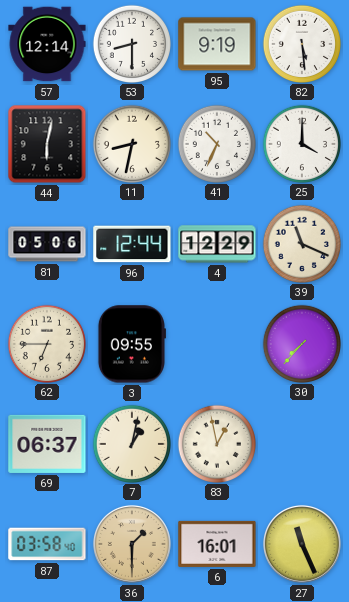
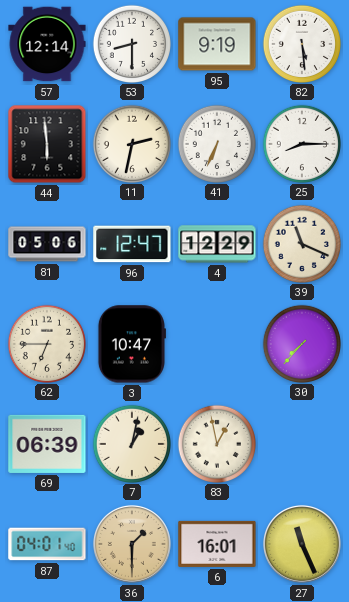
44: 6:02 -> 5:59
11: 8:32 -> 2:32
41: 10:34 -> 6:34
25: 4:00 -> 8:15
96: 12:44 -> 12:47
3: 09:55 -> 10:47
69: 06:37 -> 06:39
87: 03:58 -> 04:01
